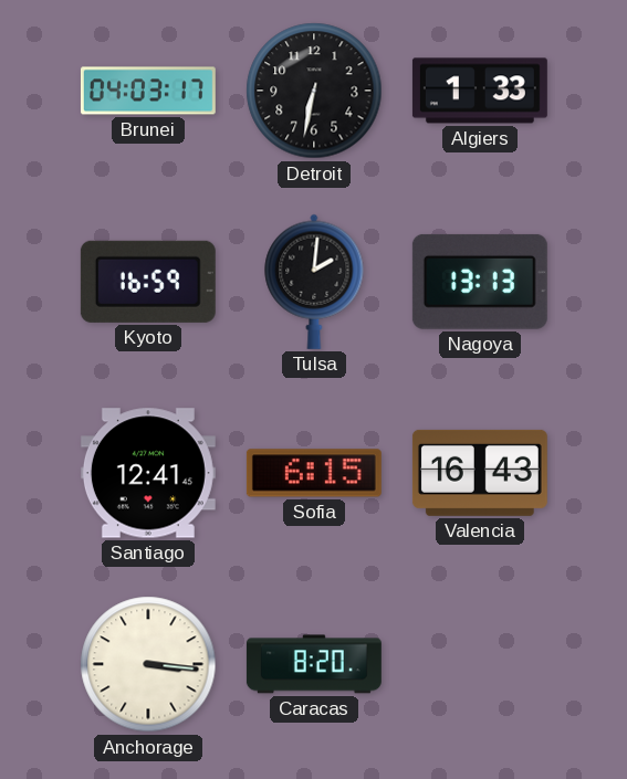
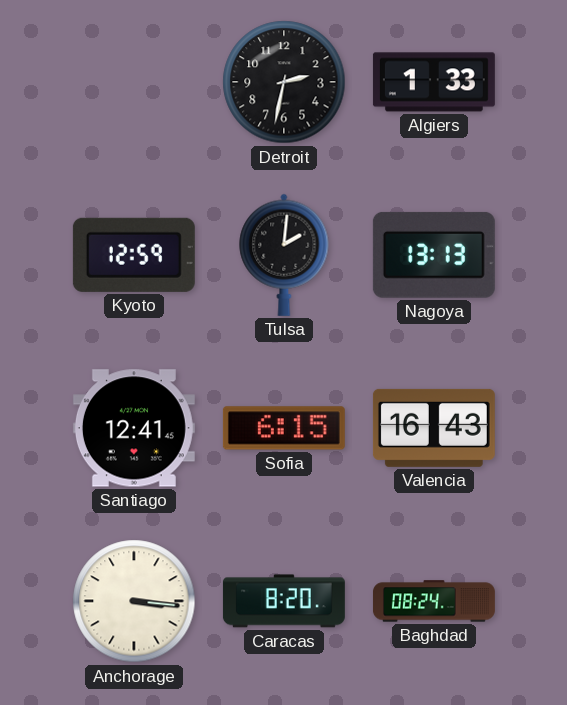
Brunei: 04:03 -> none
Detroit: 6:32 -> 2:32
Kyoto: 16:59 -> 12:59
Baghdad: none -> 08:24
